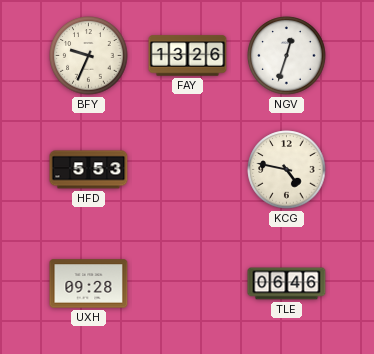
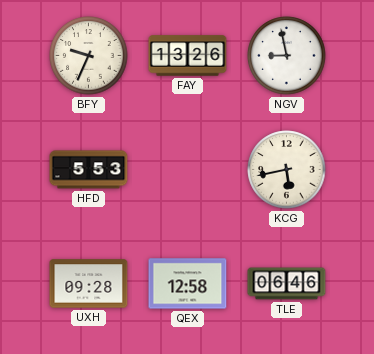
NGV: 12:33 -> 8:58
KCG: 4:47 -> 5:43
QEX: none -> 12:58
